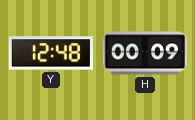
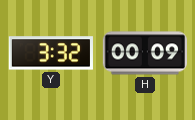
Y: 12:48 -> 3:32
